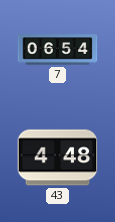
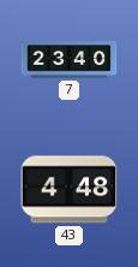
7: 06:54 -> 23:40
